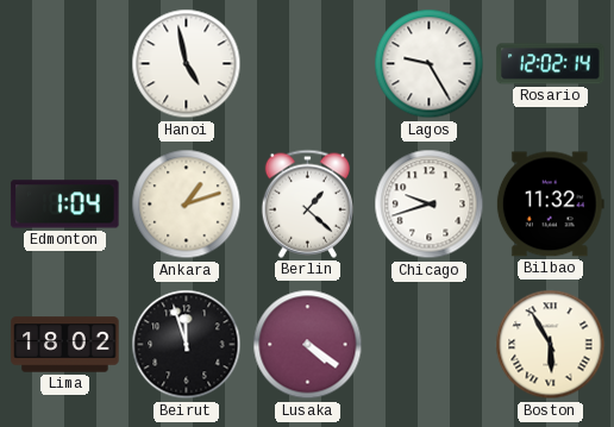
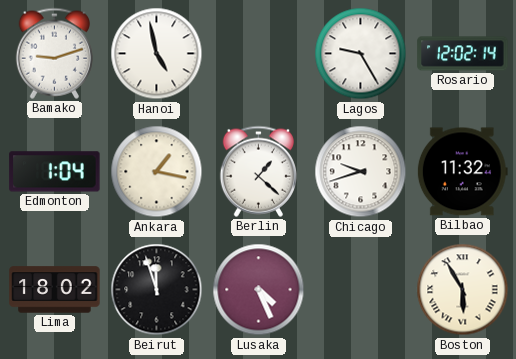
Bamako: none -> 9:12
Ankara: 1:12 -> 1:17
Lusaka: 4:21 -> 4:26
